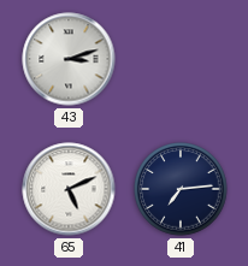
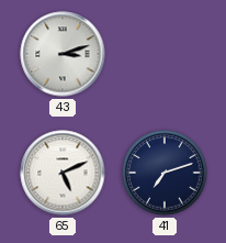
41: 7:14 -> 7:12
